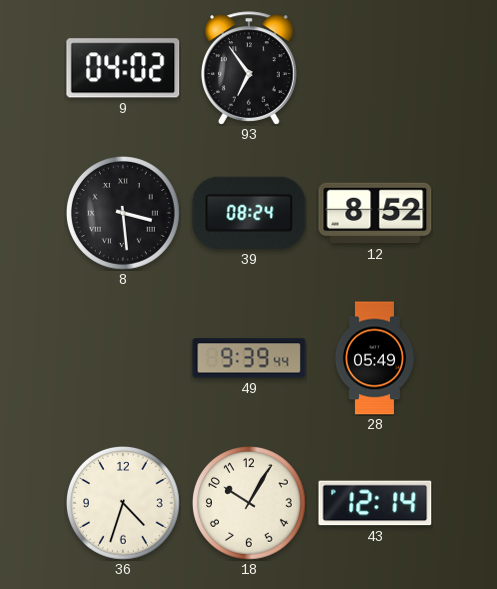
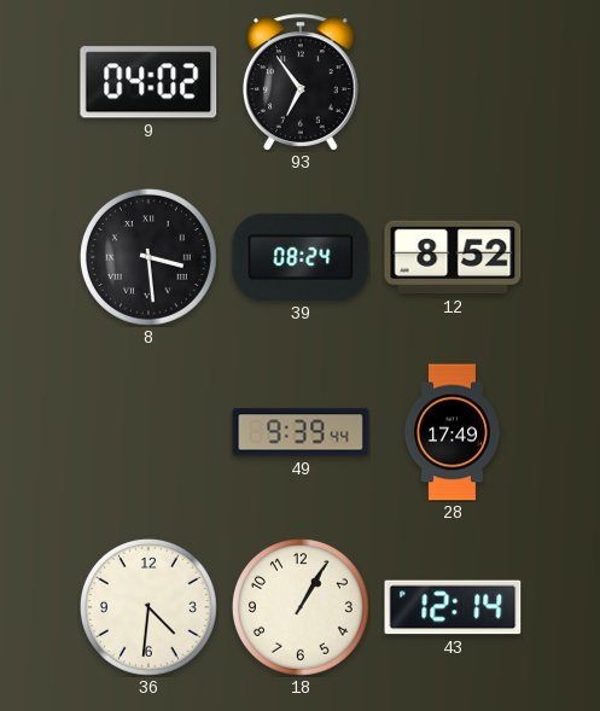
28: 05:49 -> 17:49
36: 4:33 -> 4:31
18: 10:05 -> 1:05
